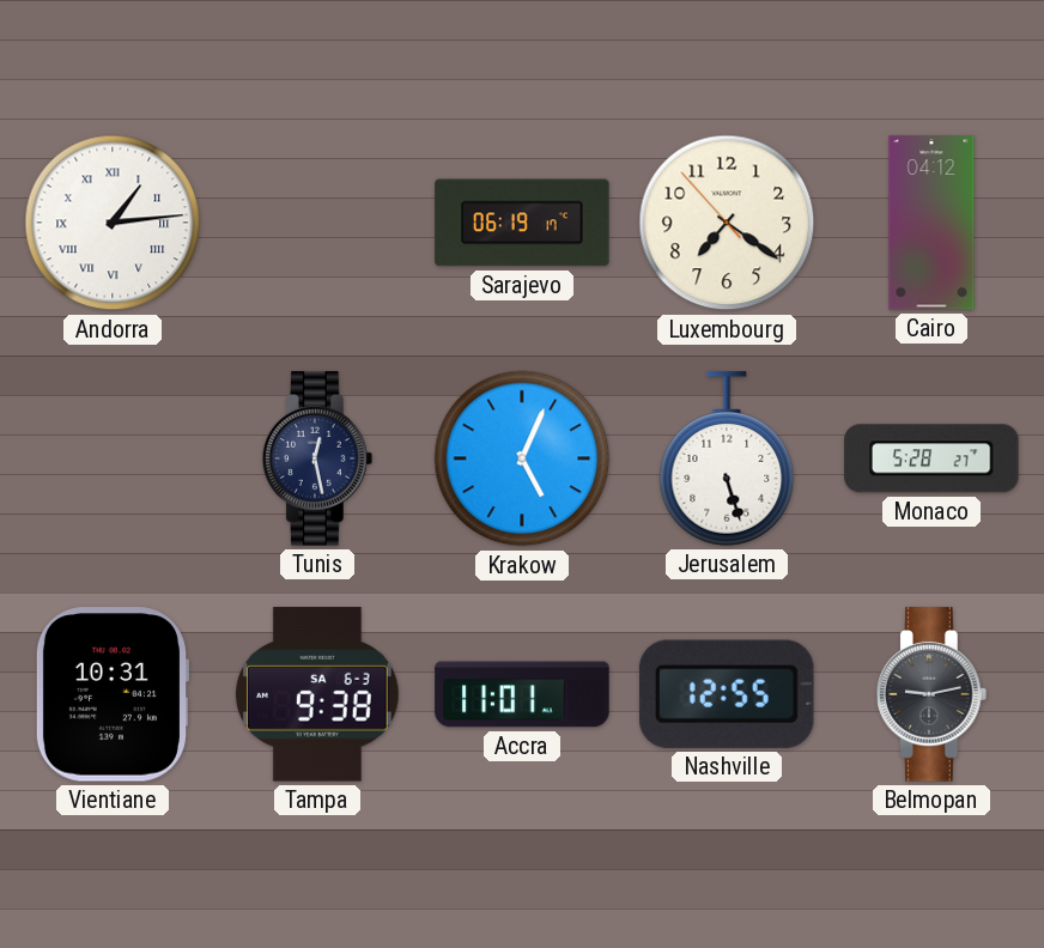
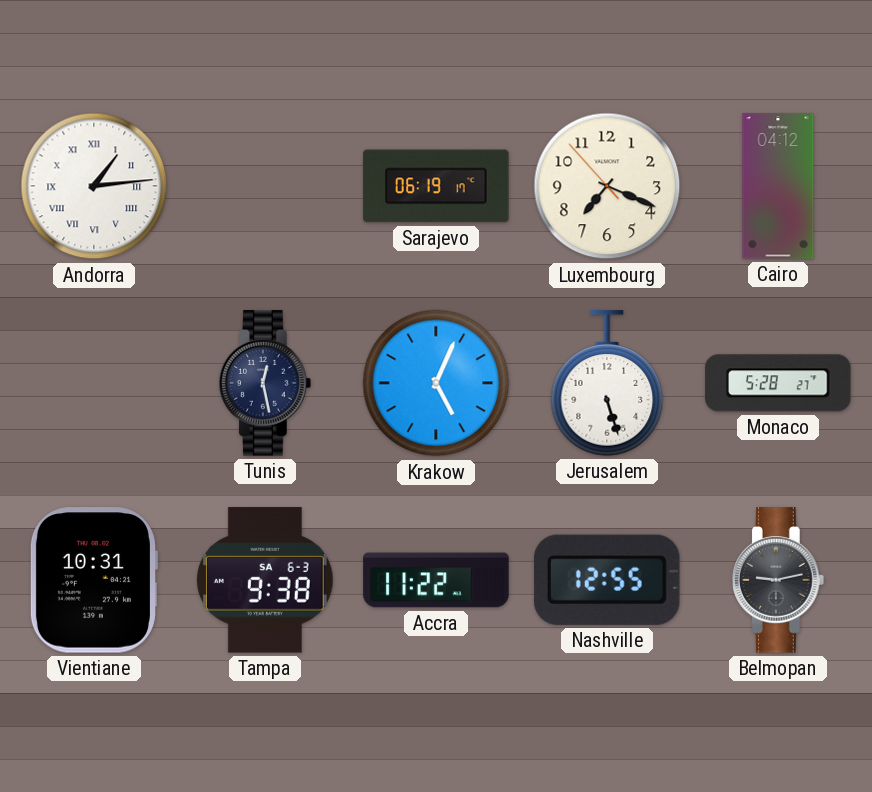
Luxembourg: 7:20 -> 7:18
Accra: 11:01 -> 11:22
